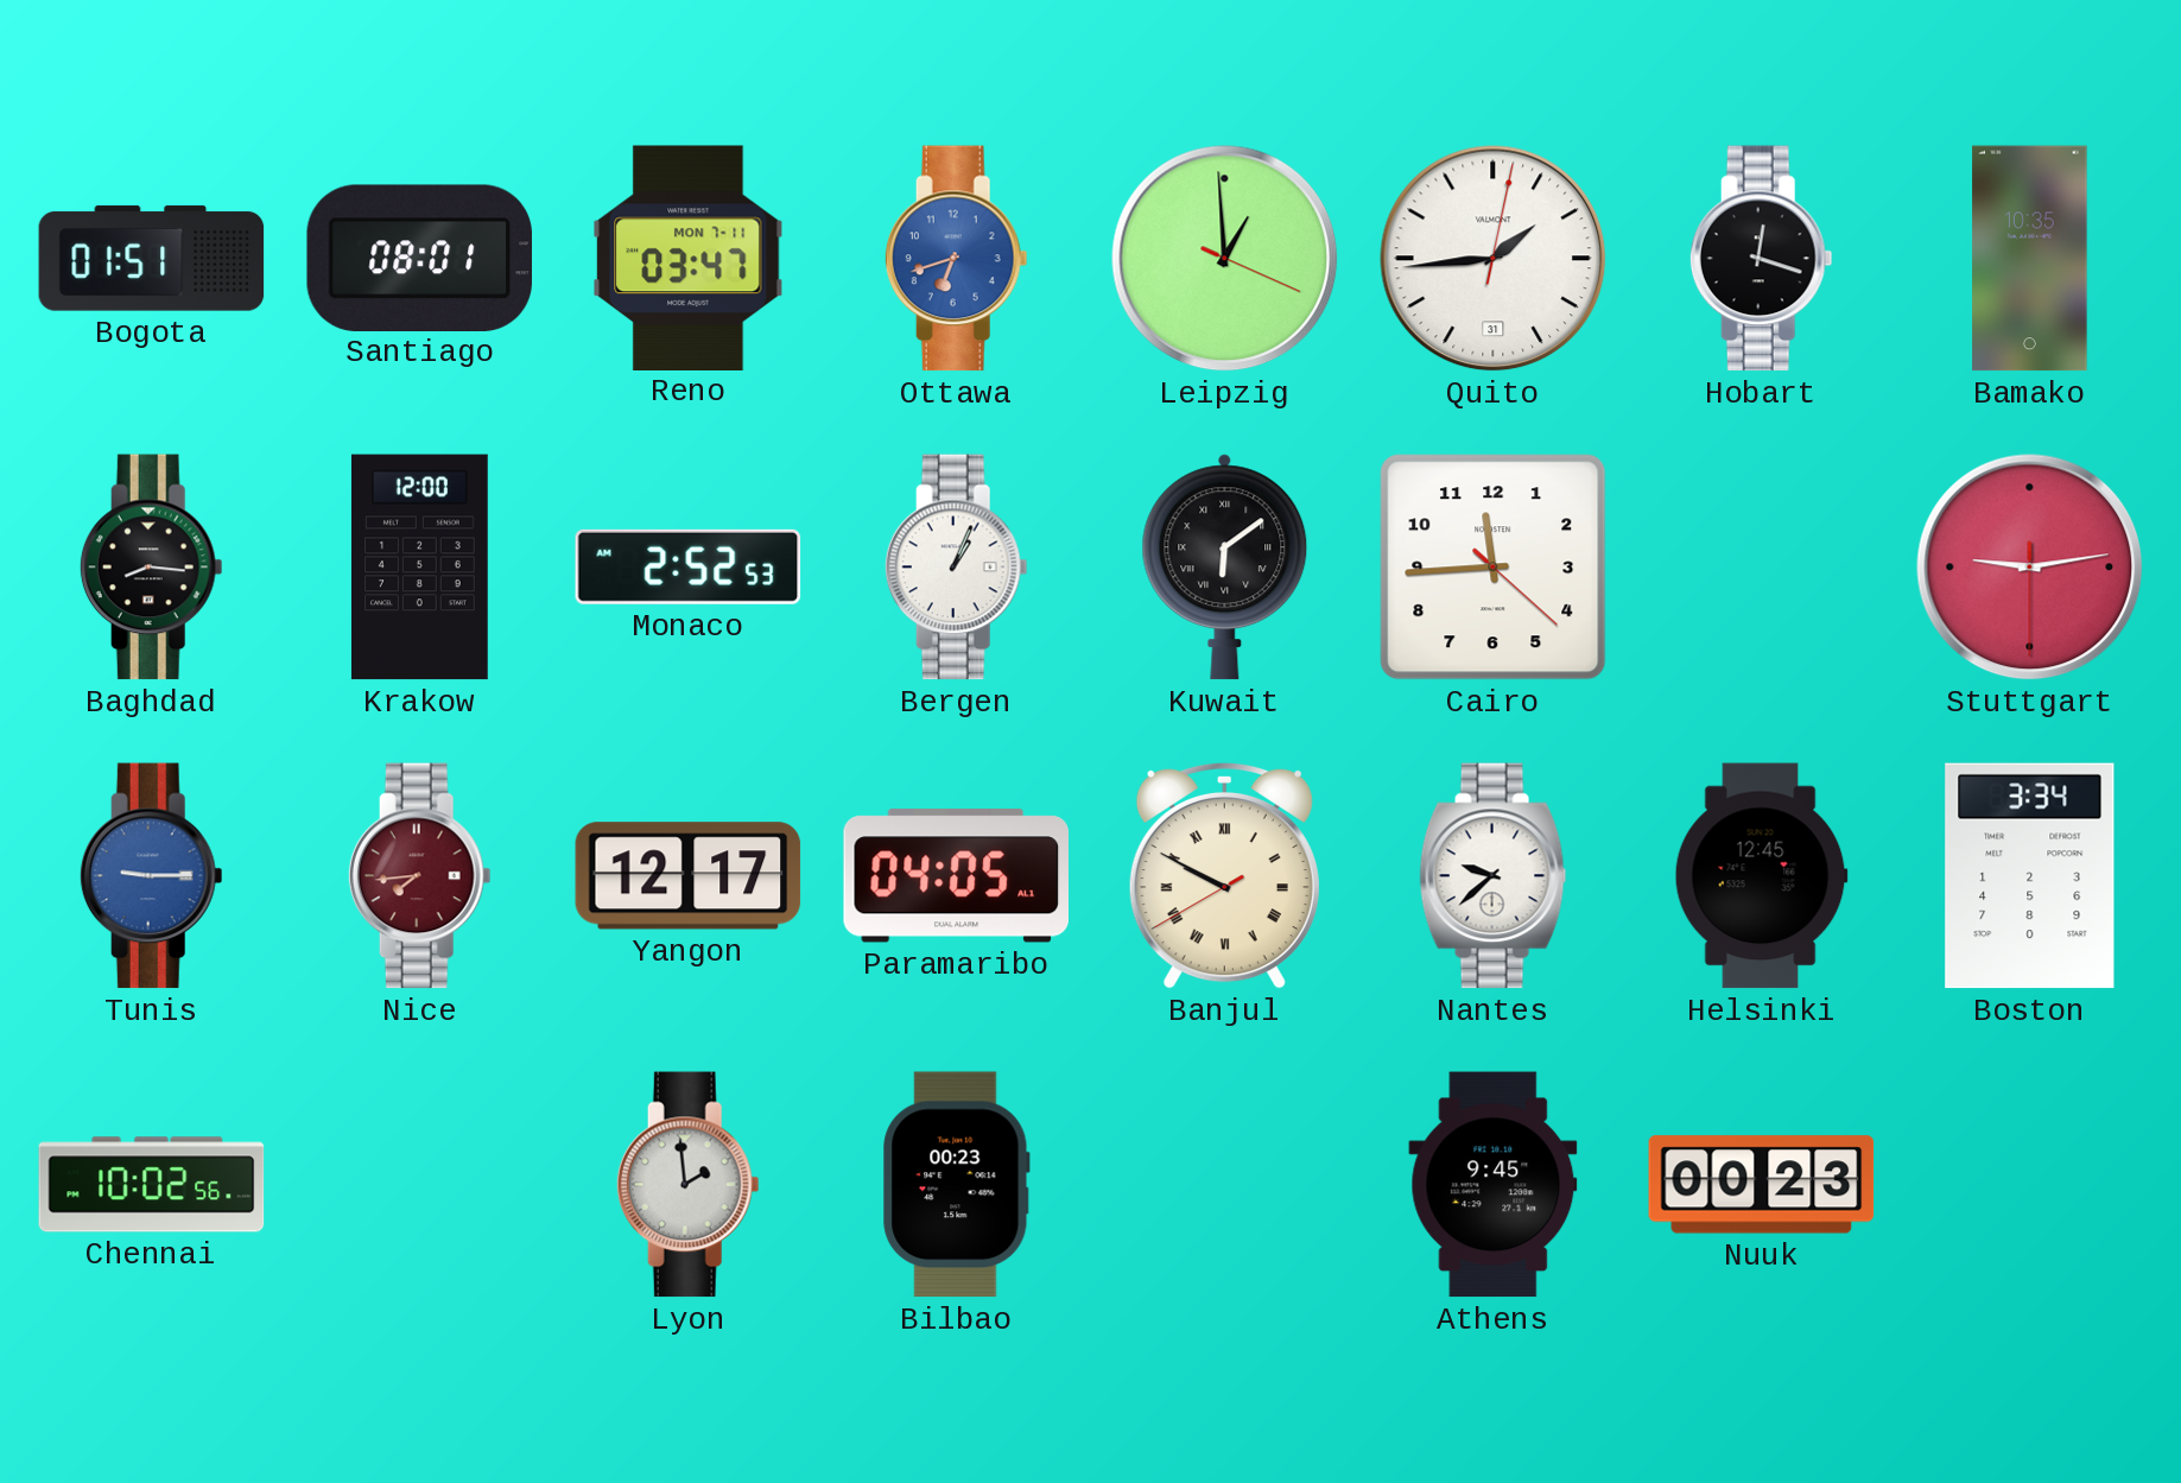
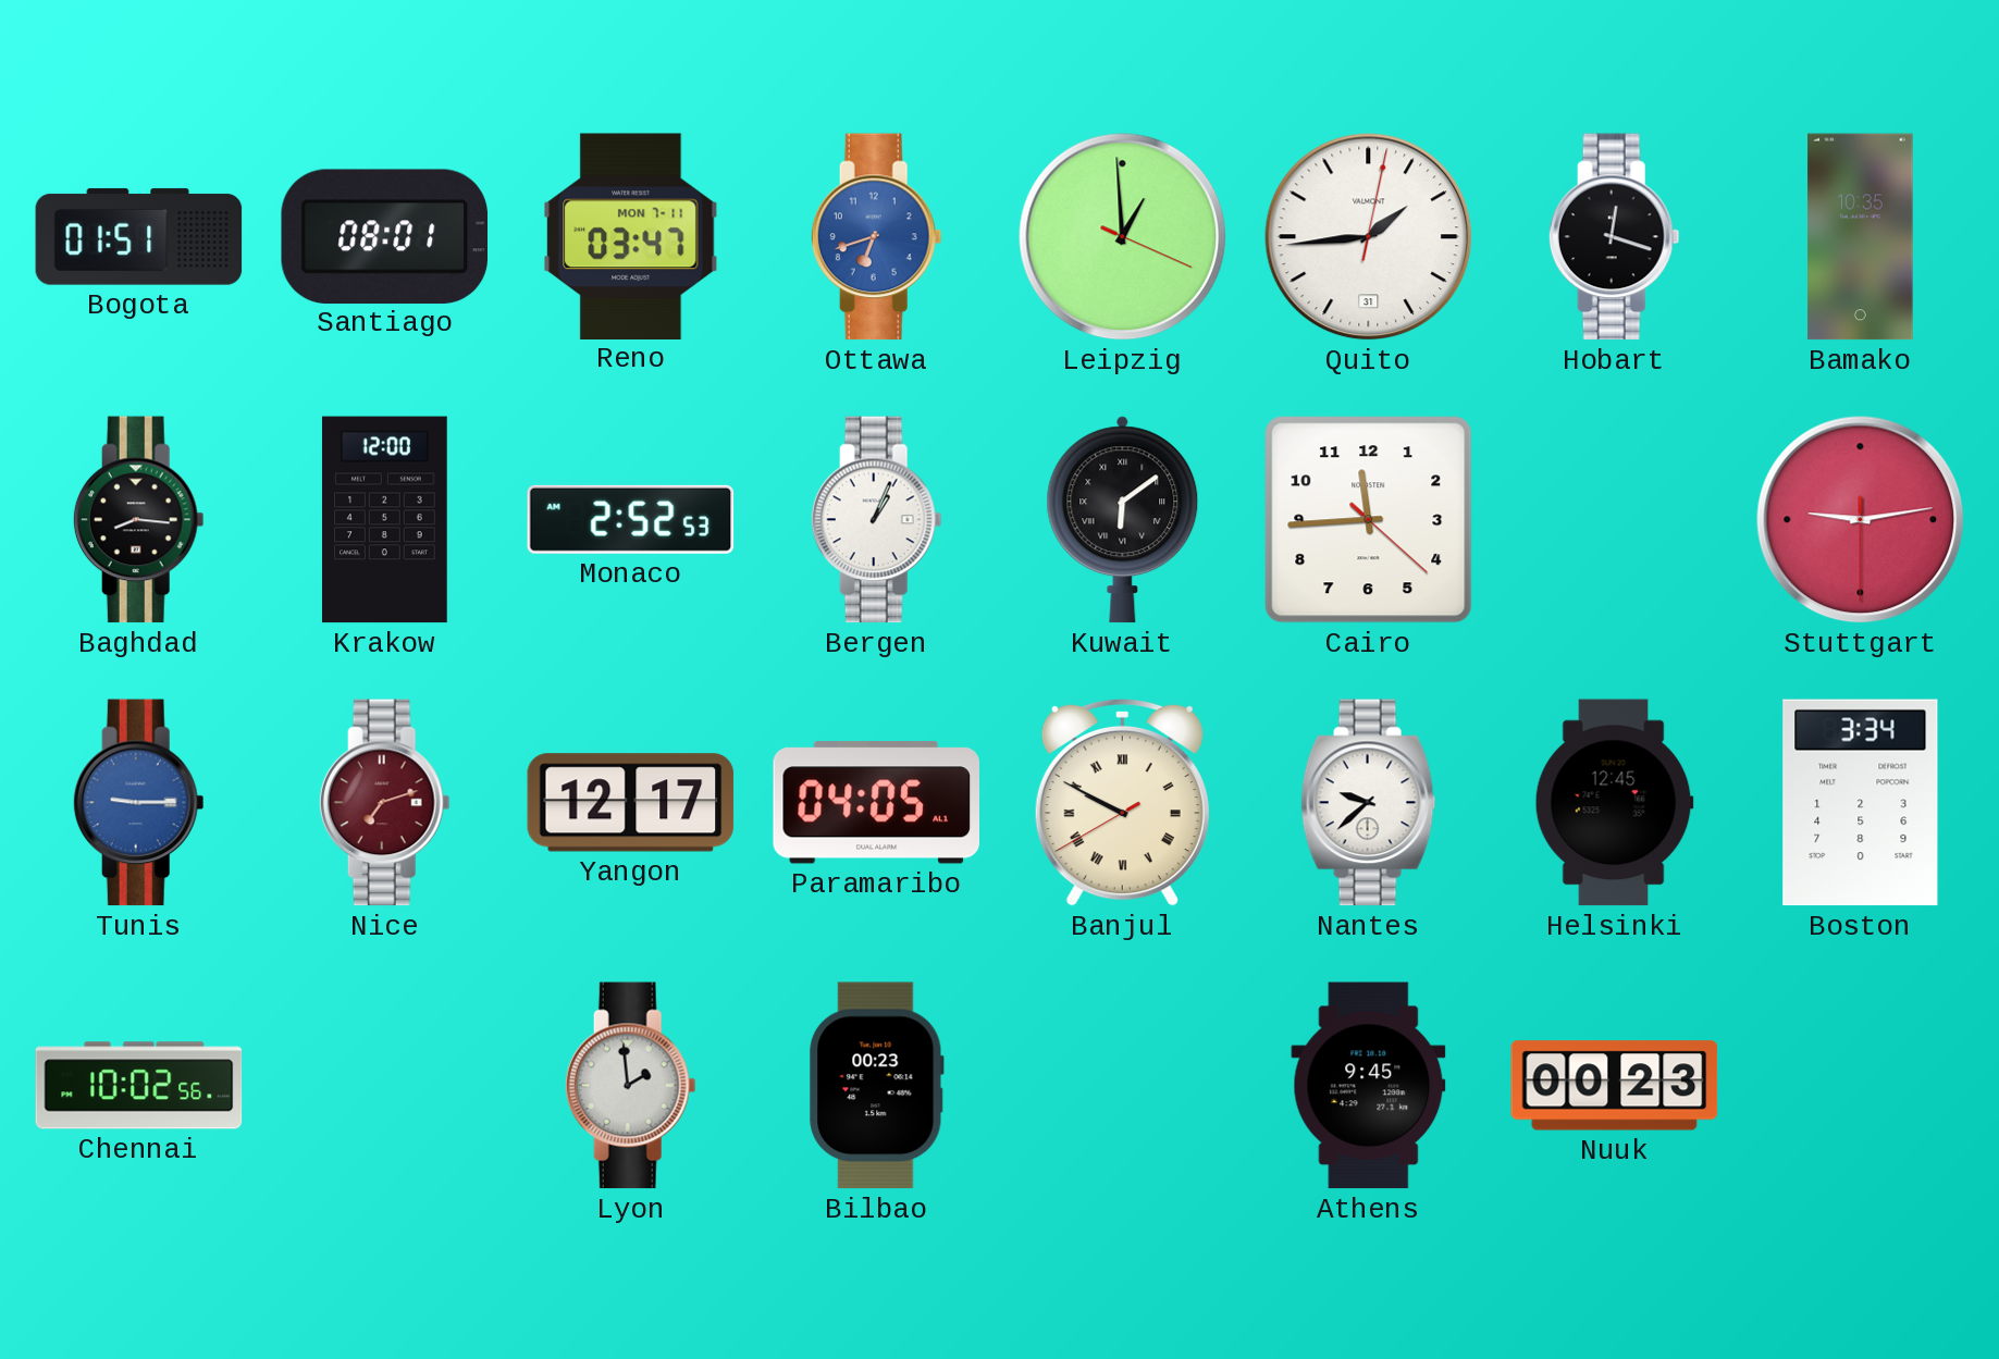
Nice: 7:44 -> 7:12
